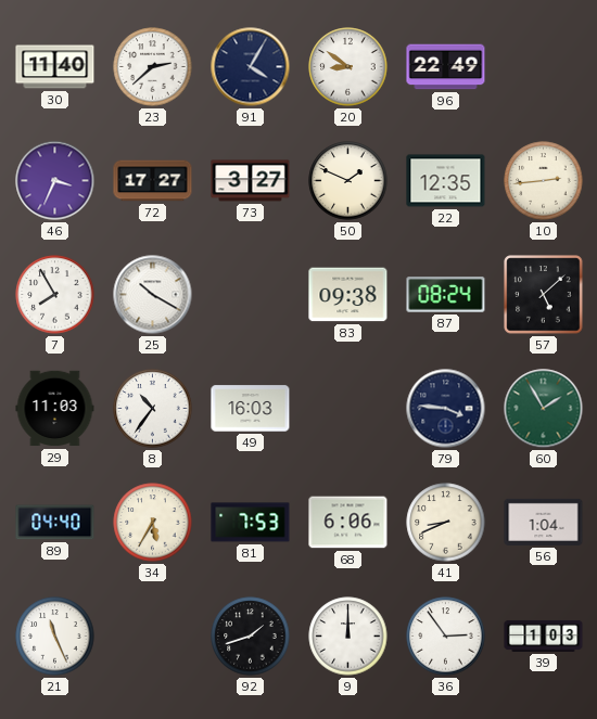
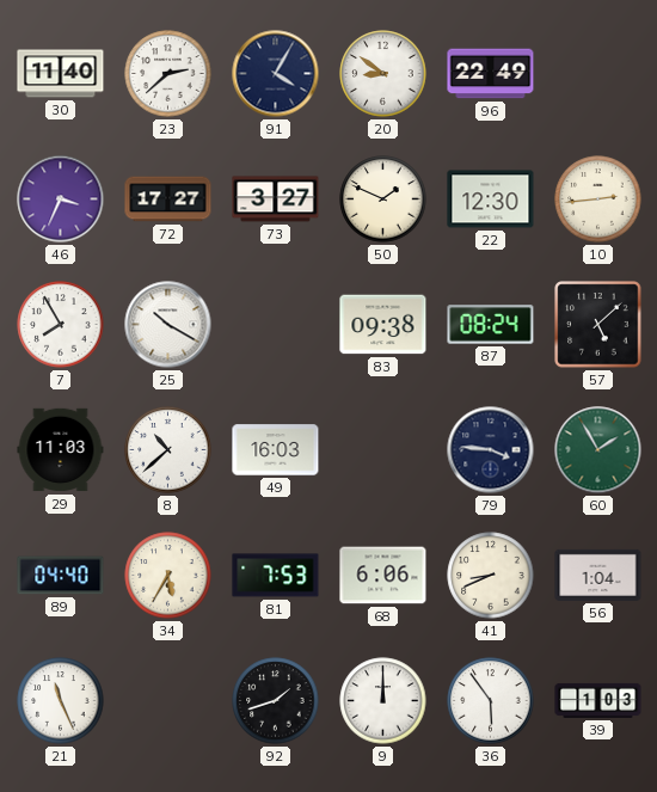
22: 12:35 -> 12:30
8: 10:36 -> 10:38
36: 2:54 -> 5:54
